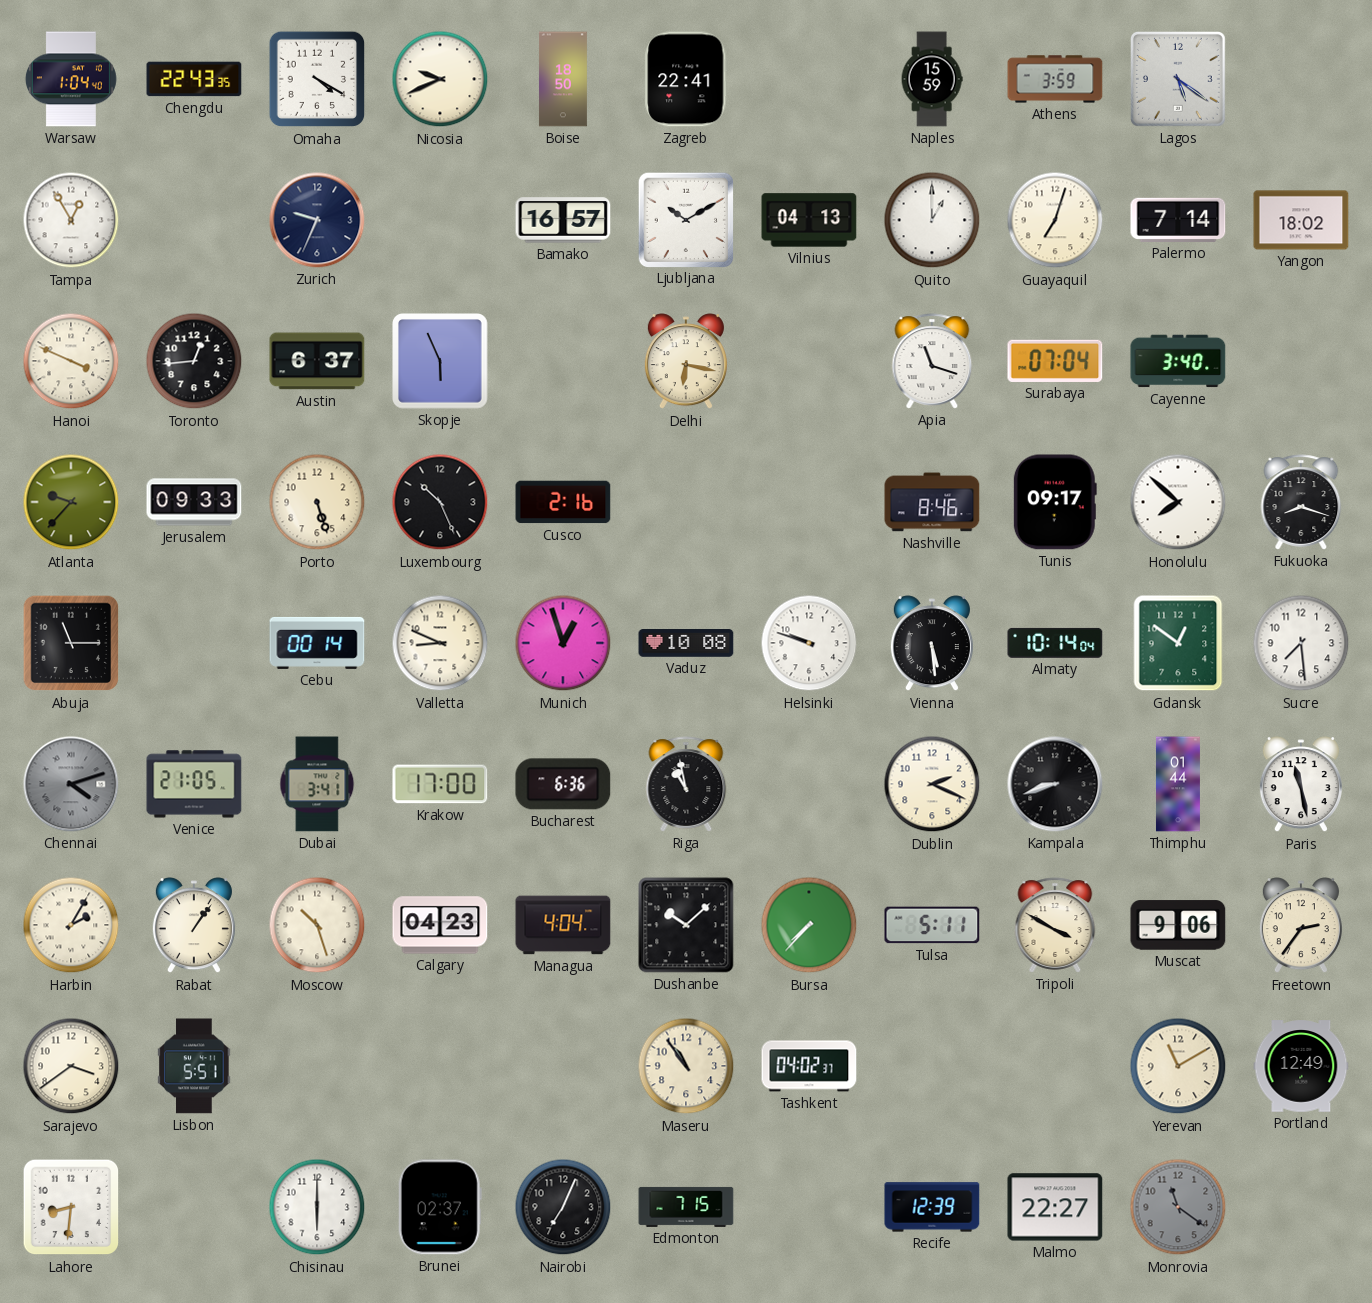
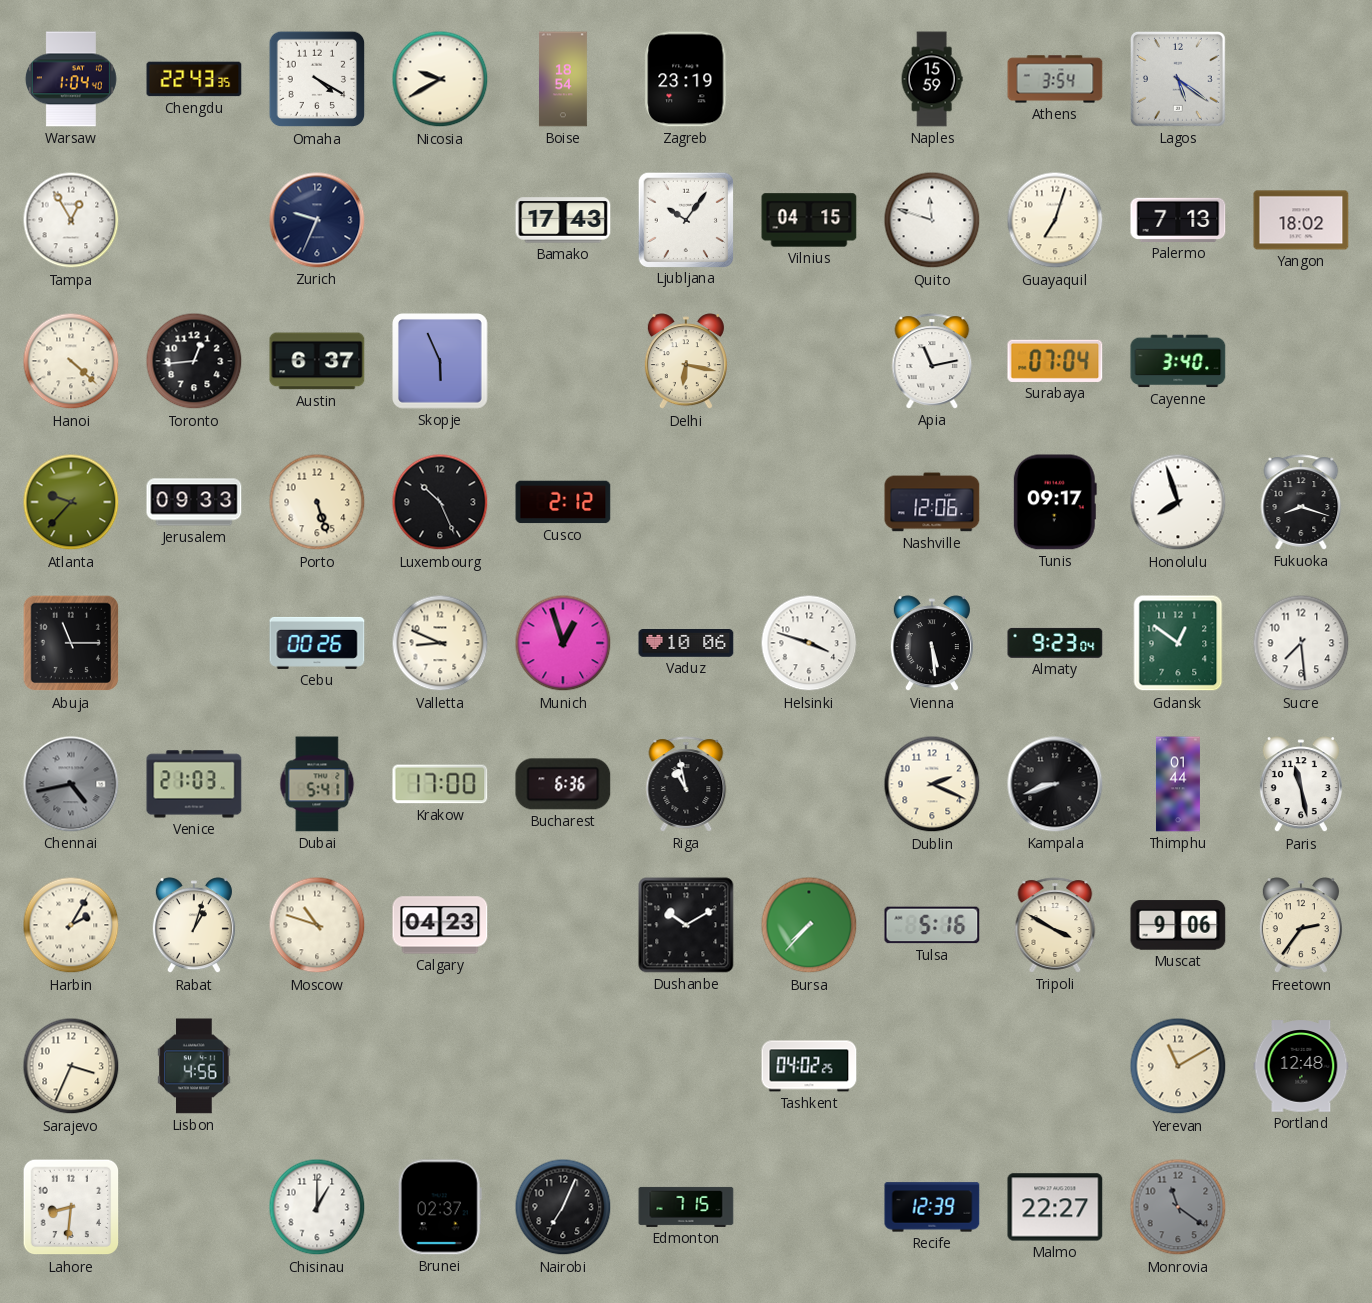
Nicosia: 9:41 -> 9:40
Boise: 18:50 -> 18:54
Zagreb: 22:41 -> 23:19
Athens: 3:59 -> 3:54
Bamako: 16:57 -> 17:43
Ljubljana: 10:10 -> 10:06
Vilnius: 04:13 -> 04:15
Quito: 1:00 -> 11:48
Palermo: 7:14 -> 7:13
Hanoi: 3:49 -> 4:22
Apia: 11:18 -> 11:13
Cusco: 2:16 -> 2:12
Nashville: 8:46 -> 12:06
Honolulu: 7:52 -> 7:57
Cebu: 00:14 -> 00:26
Vaduz: 10:08 -> 10:06
Helsinki: 9:48 -> 3:48
Almaty: 10:14 -> 9:23
Chennai: 4:12 -> 4:43
Venice: 21:05 -> 21:03
Dubai: 3:41 -> 5:41
Rabat: 1:06 -> 1:03
Moscow: 10:27 -> 10:48
Managua: 4:04 -> none
Dushanbe: 10:08 -> 10:10
Tulsa: 5:11 -> 5:16
Sarajevo: 3:39 -> 3:34
Lisbon: 5:51 -> 4:56
Maseru: 10:54 -> none
Tashkent: 04:02:37 -> 04:02:25
Portland: 12:49 -> 12:48
Chisinau: 6:00 -> 1:00
